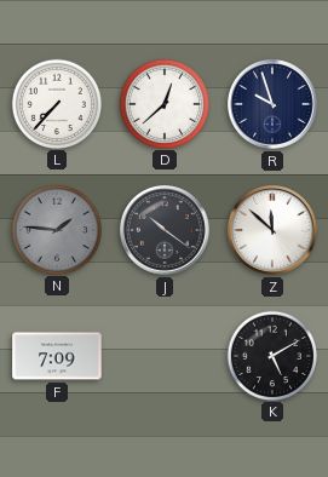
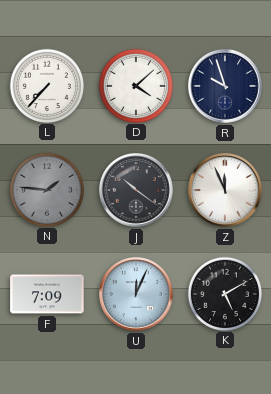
D: 12:38 -> 4:08
Z: 11:52 -> 11:56
U: none -> 12:04
